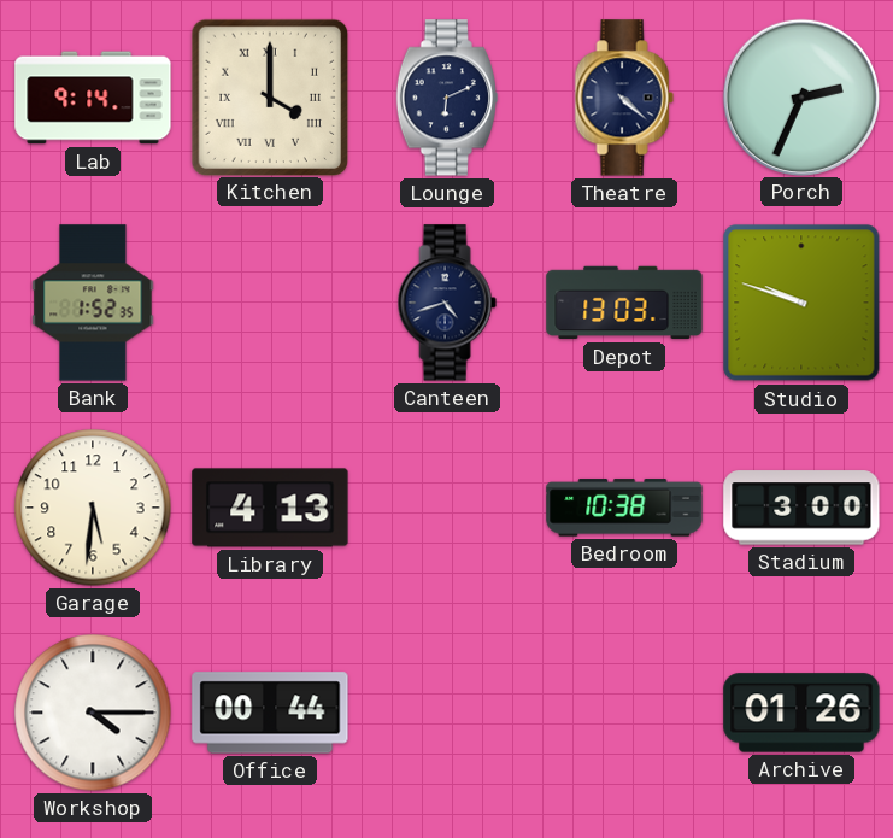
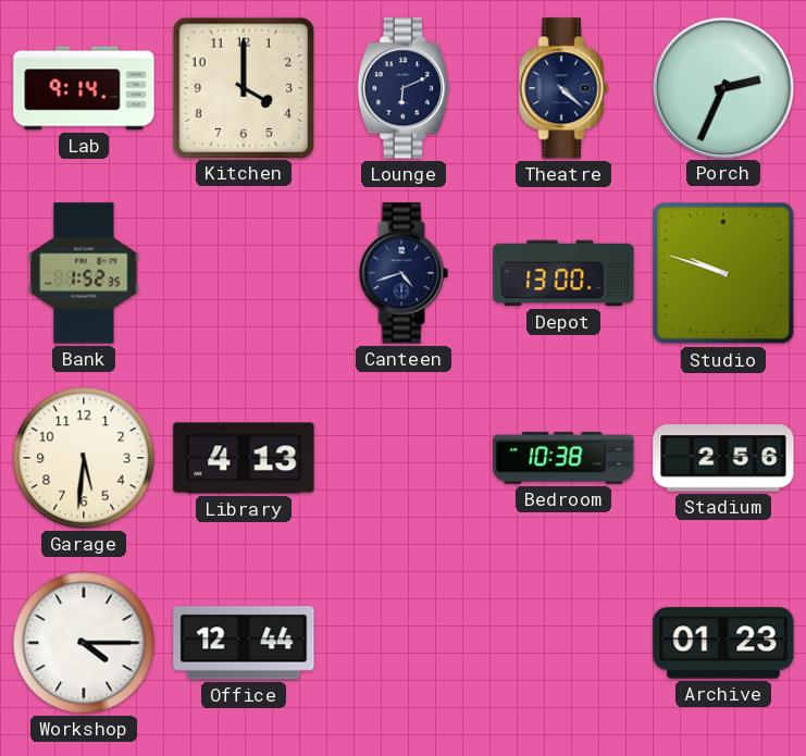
Kitchen numerals: Roman -> Arabic
Depot: 13:03 -> 13:00
Stadium: 3:00 -> 2:56
Office: 00:44 -> 12:44
Archive: 01:26 -> 01:23
